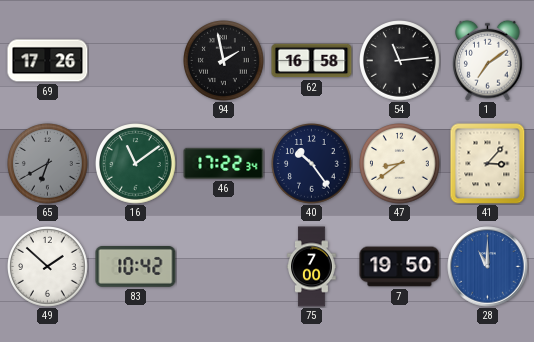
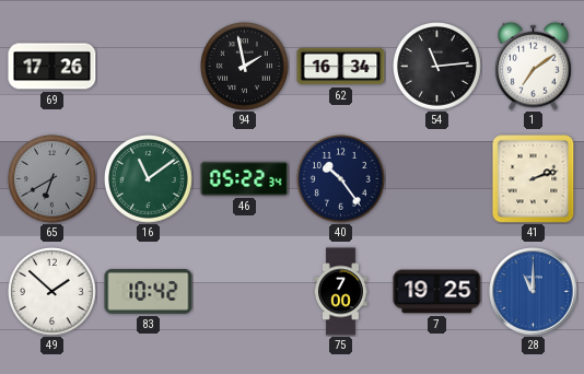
62: 16:58 -> 16:34
46: 17:22 -> 05:22
47: 8:39 -> none
41: 3:07 -> 2:12
7: 19:50 -> 19:25
